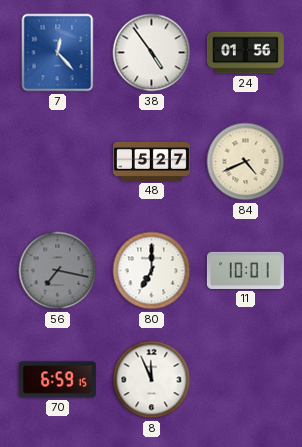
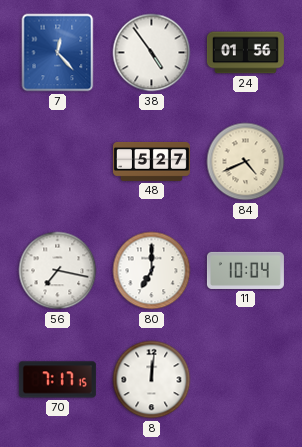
56 dial: grey -> white
11: 10:01 -> 10:04
70: 6:59 -> 7:17
8: 11:56 -> 12:01
